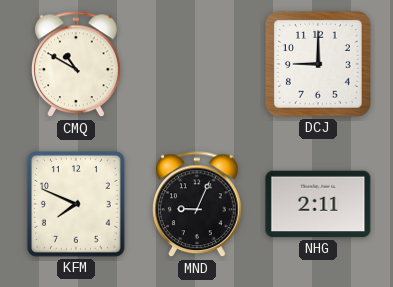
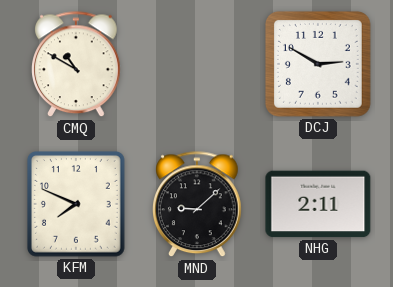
DCJ: 9:00 -> 2:50
MND: 9:04 -> 9:08
